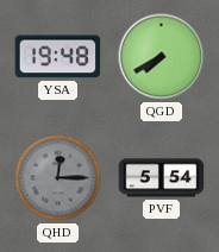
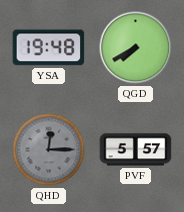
PVF: 5:54 -> 5:57
